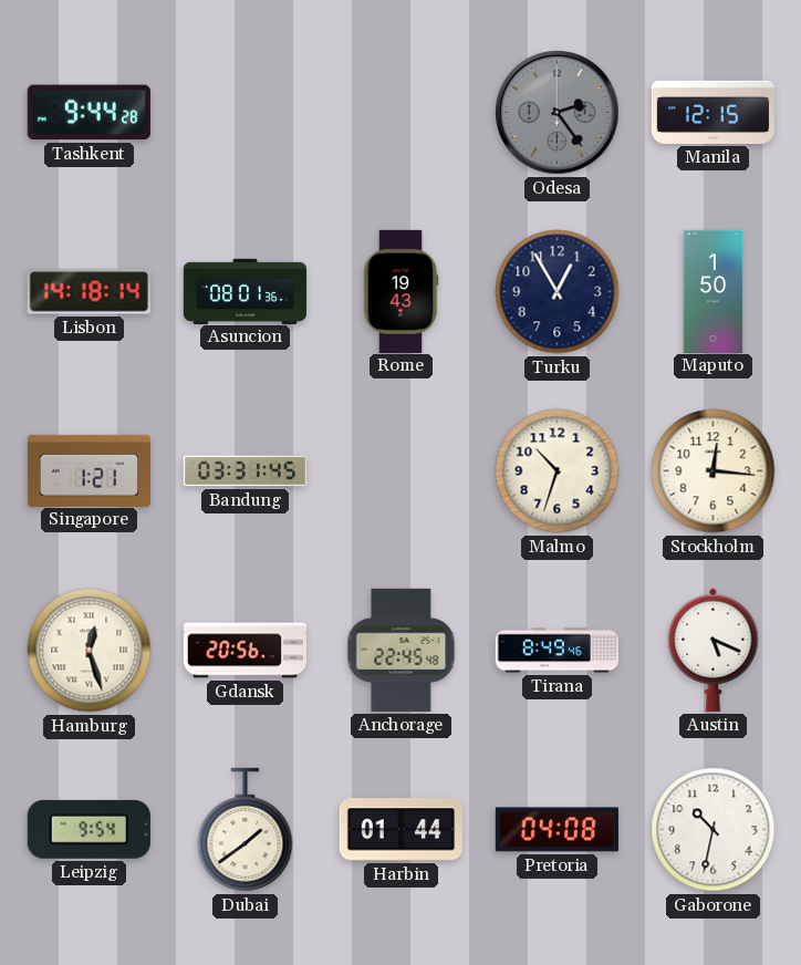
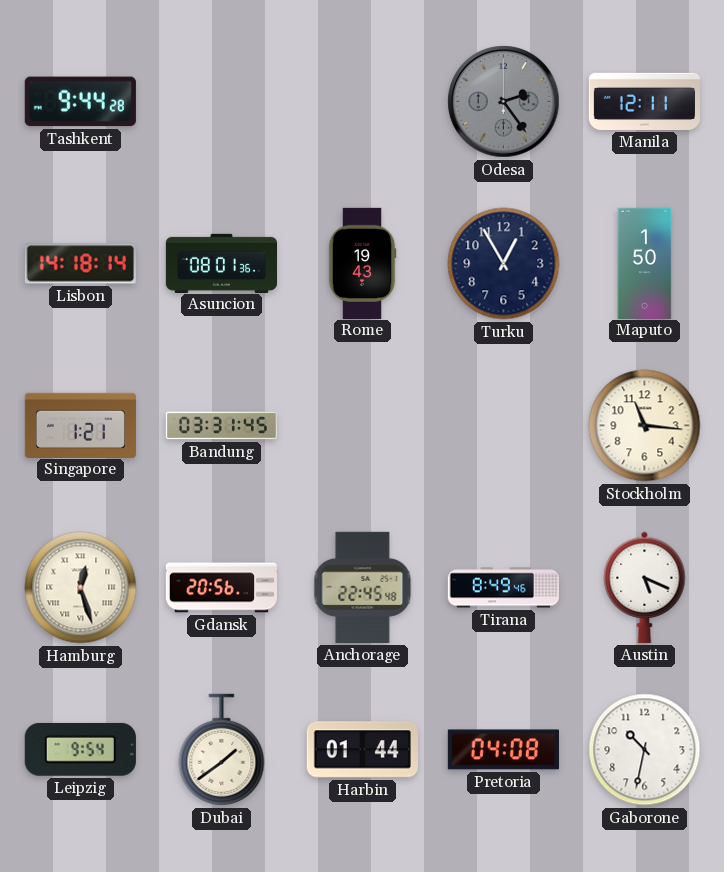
Manila: 12:15 -> 12:11
Malmo: 10:33 -> none
Stockholm: 12:16 -> 11:16
